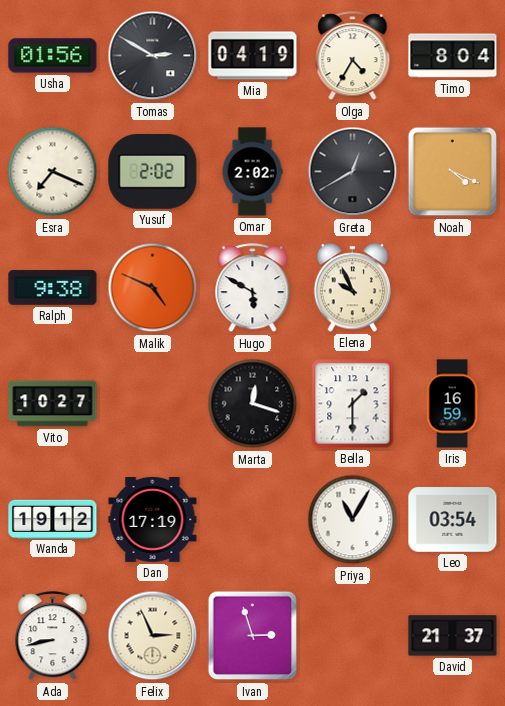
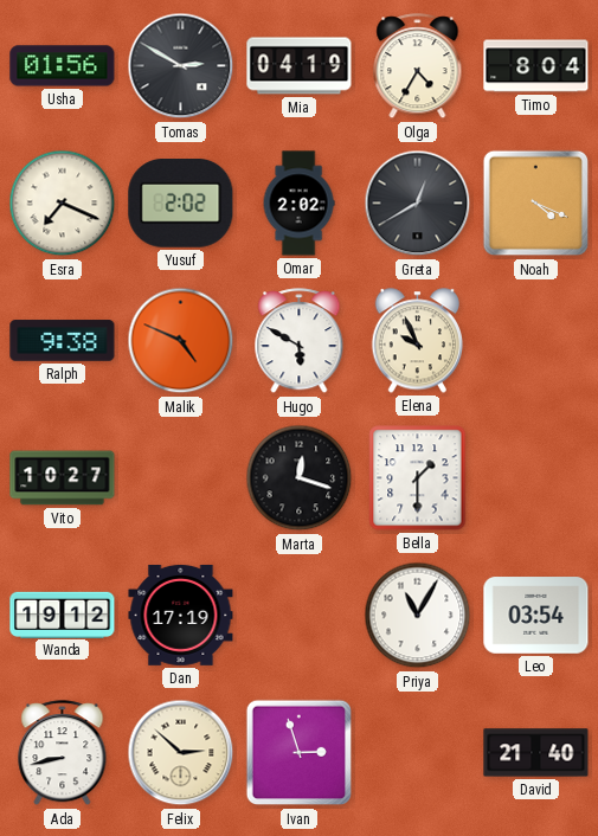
Iris: 16:59 -> none
Felix: 2:56 -> 2:52
David: 21:37 -> 21:40
